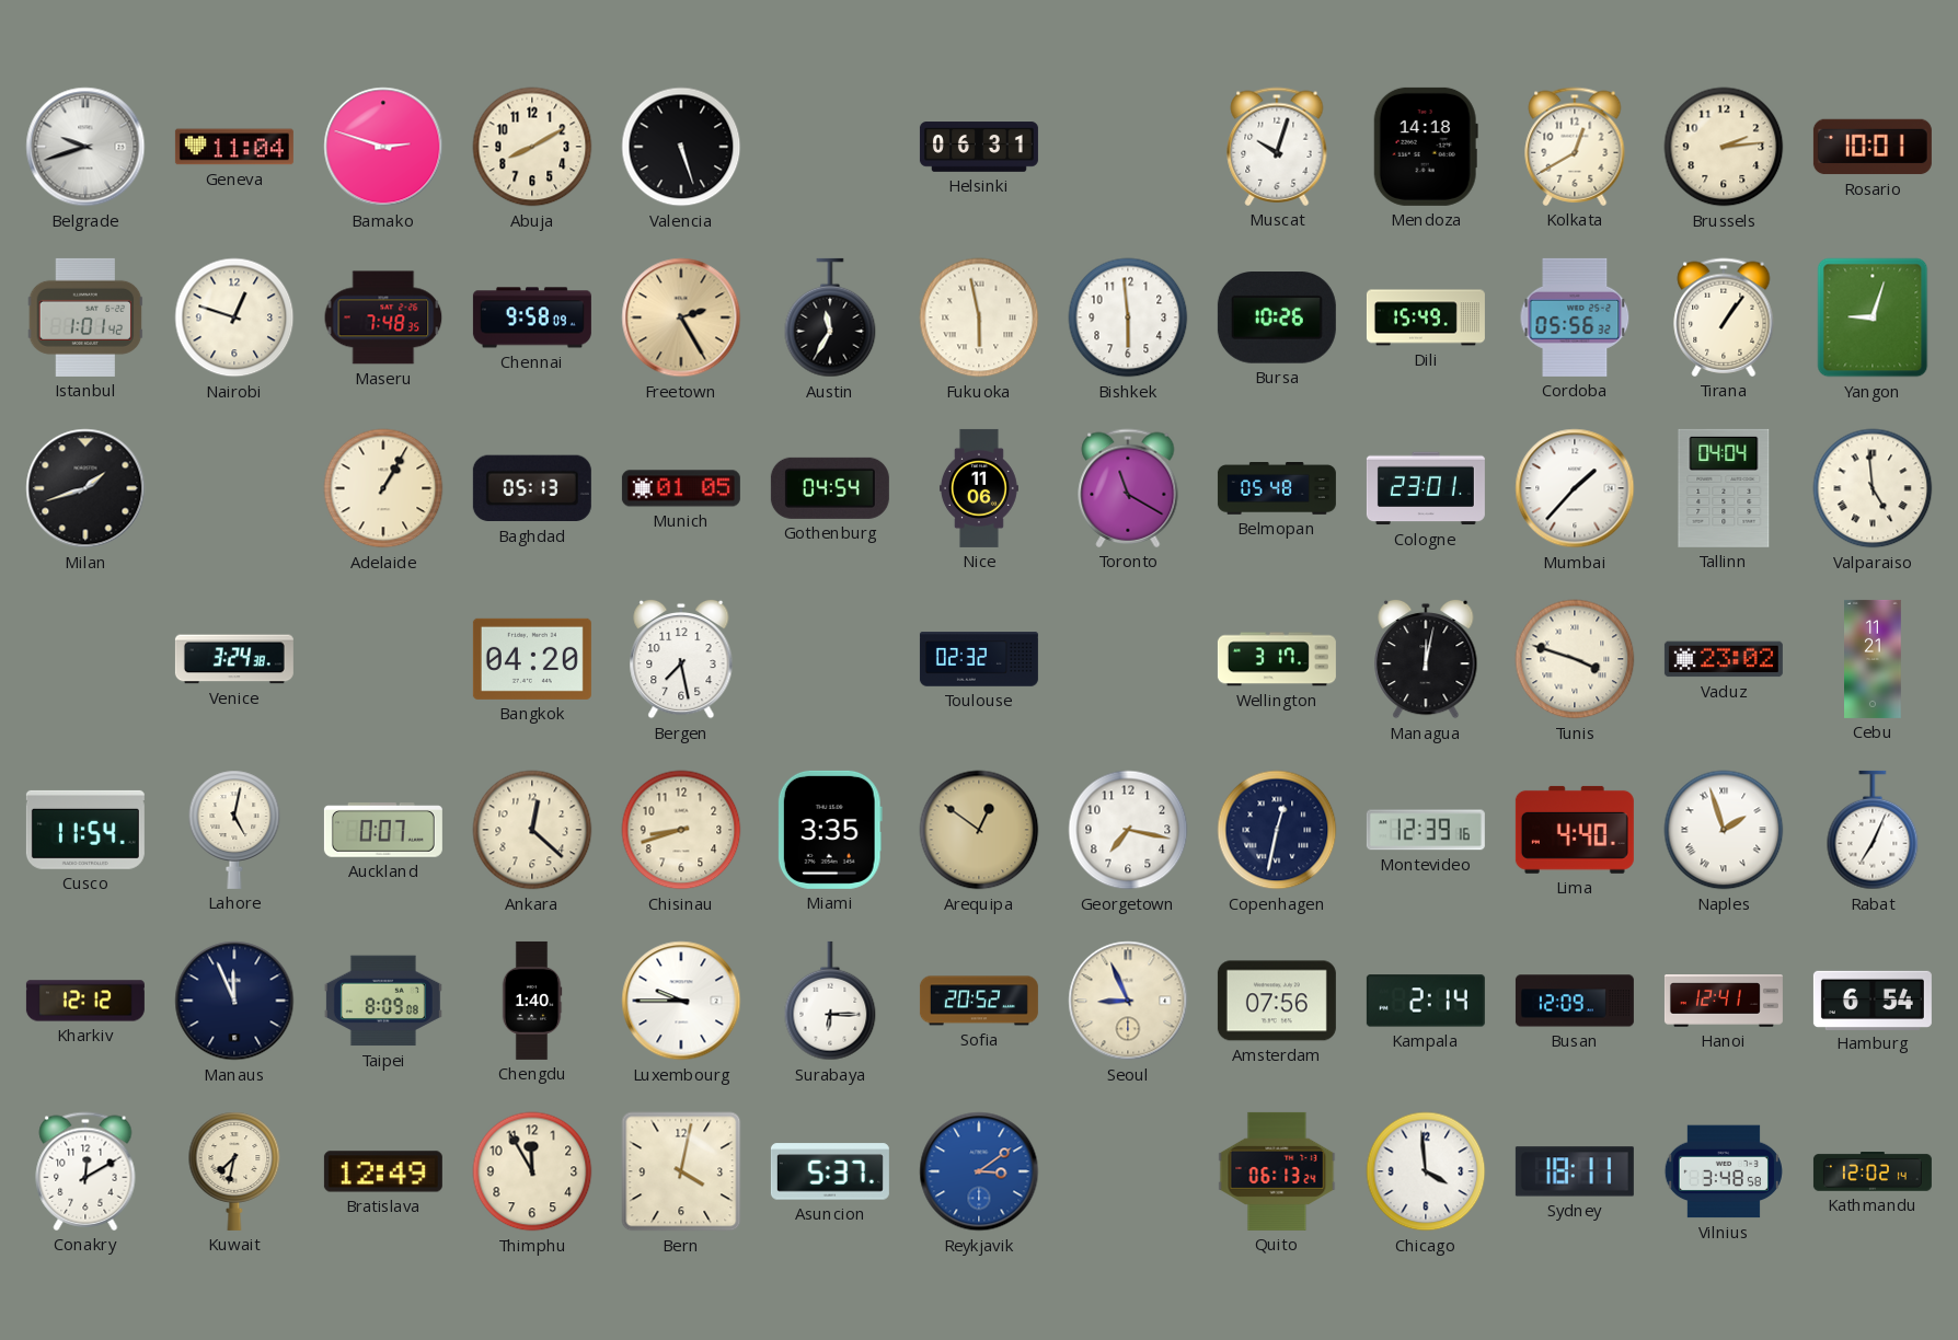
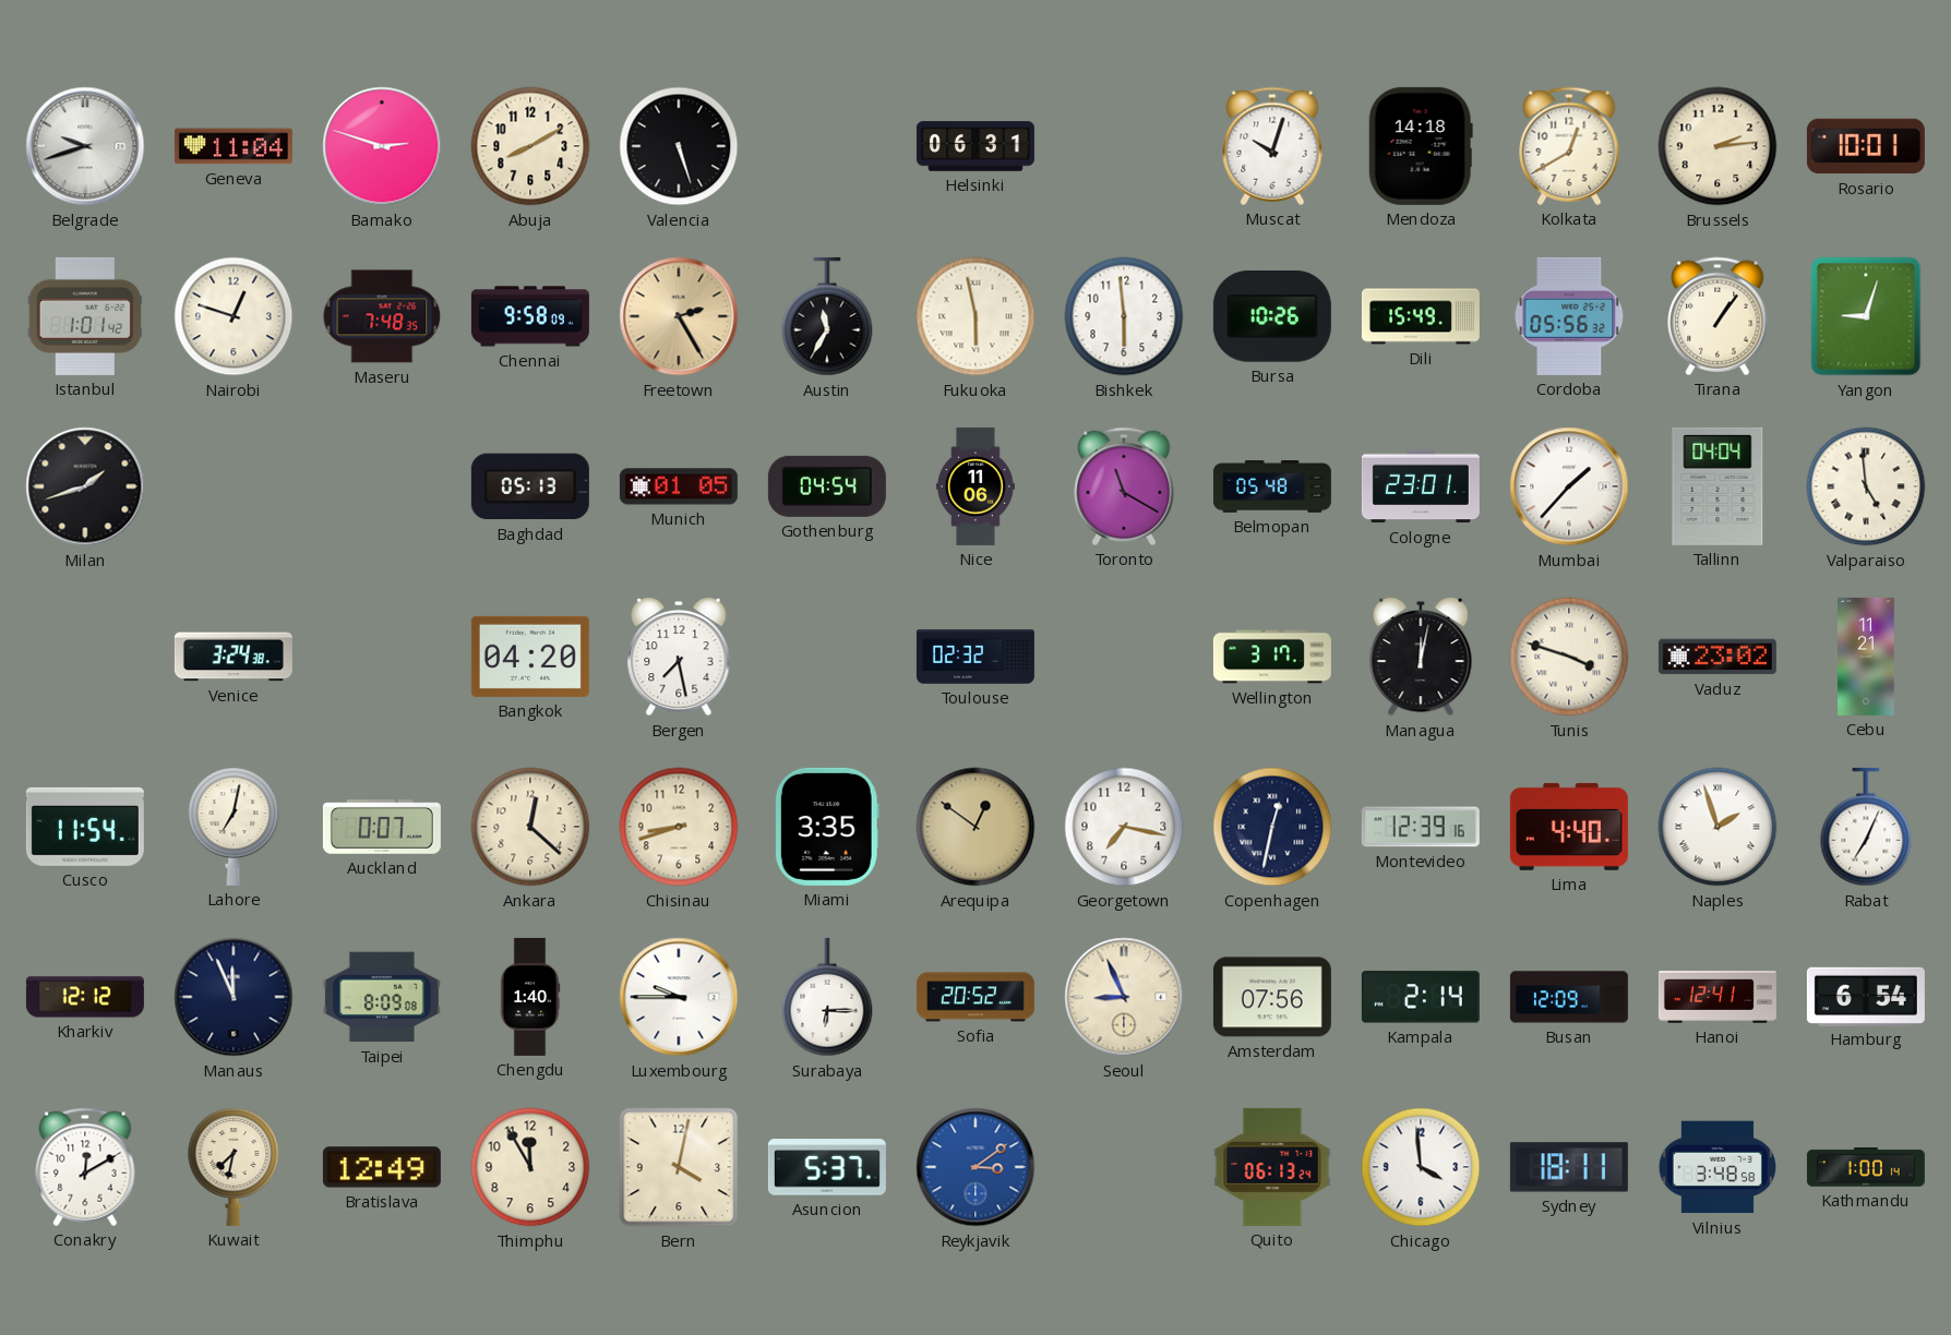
Adelaide: 1:05 -> none
Lahore: 5:02 -> 7:02
Kathmandu: 12:02 -> 1:00
